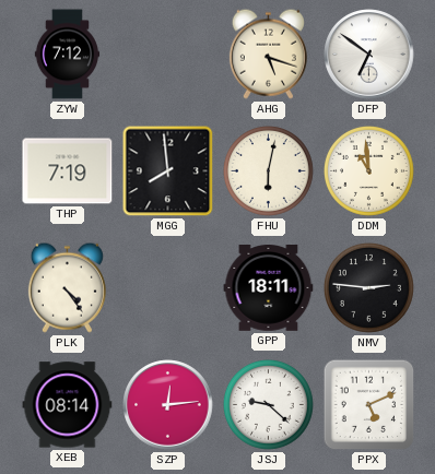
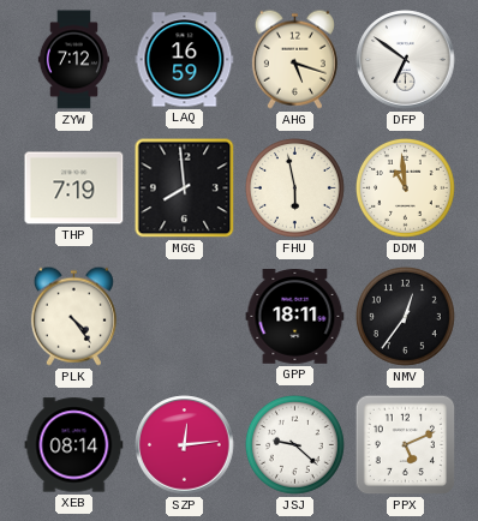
LAQ: none -> 16:59
FHU: 6:02 -> 5:58
NMV: 2:46 -> 12:36
